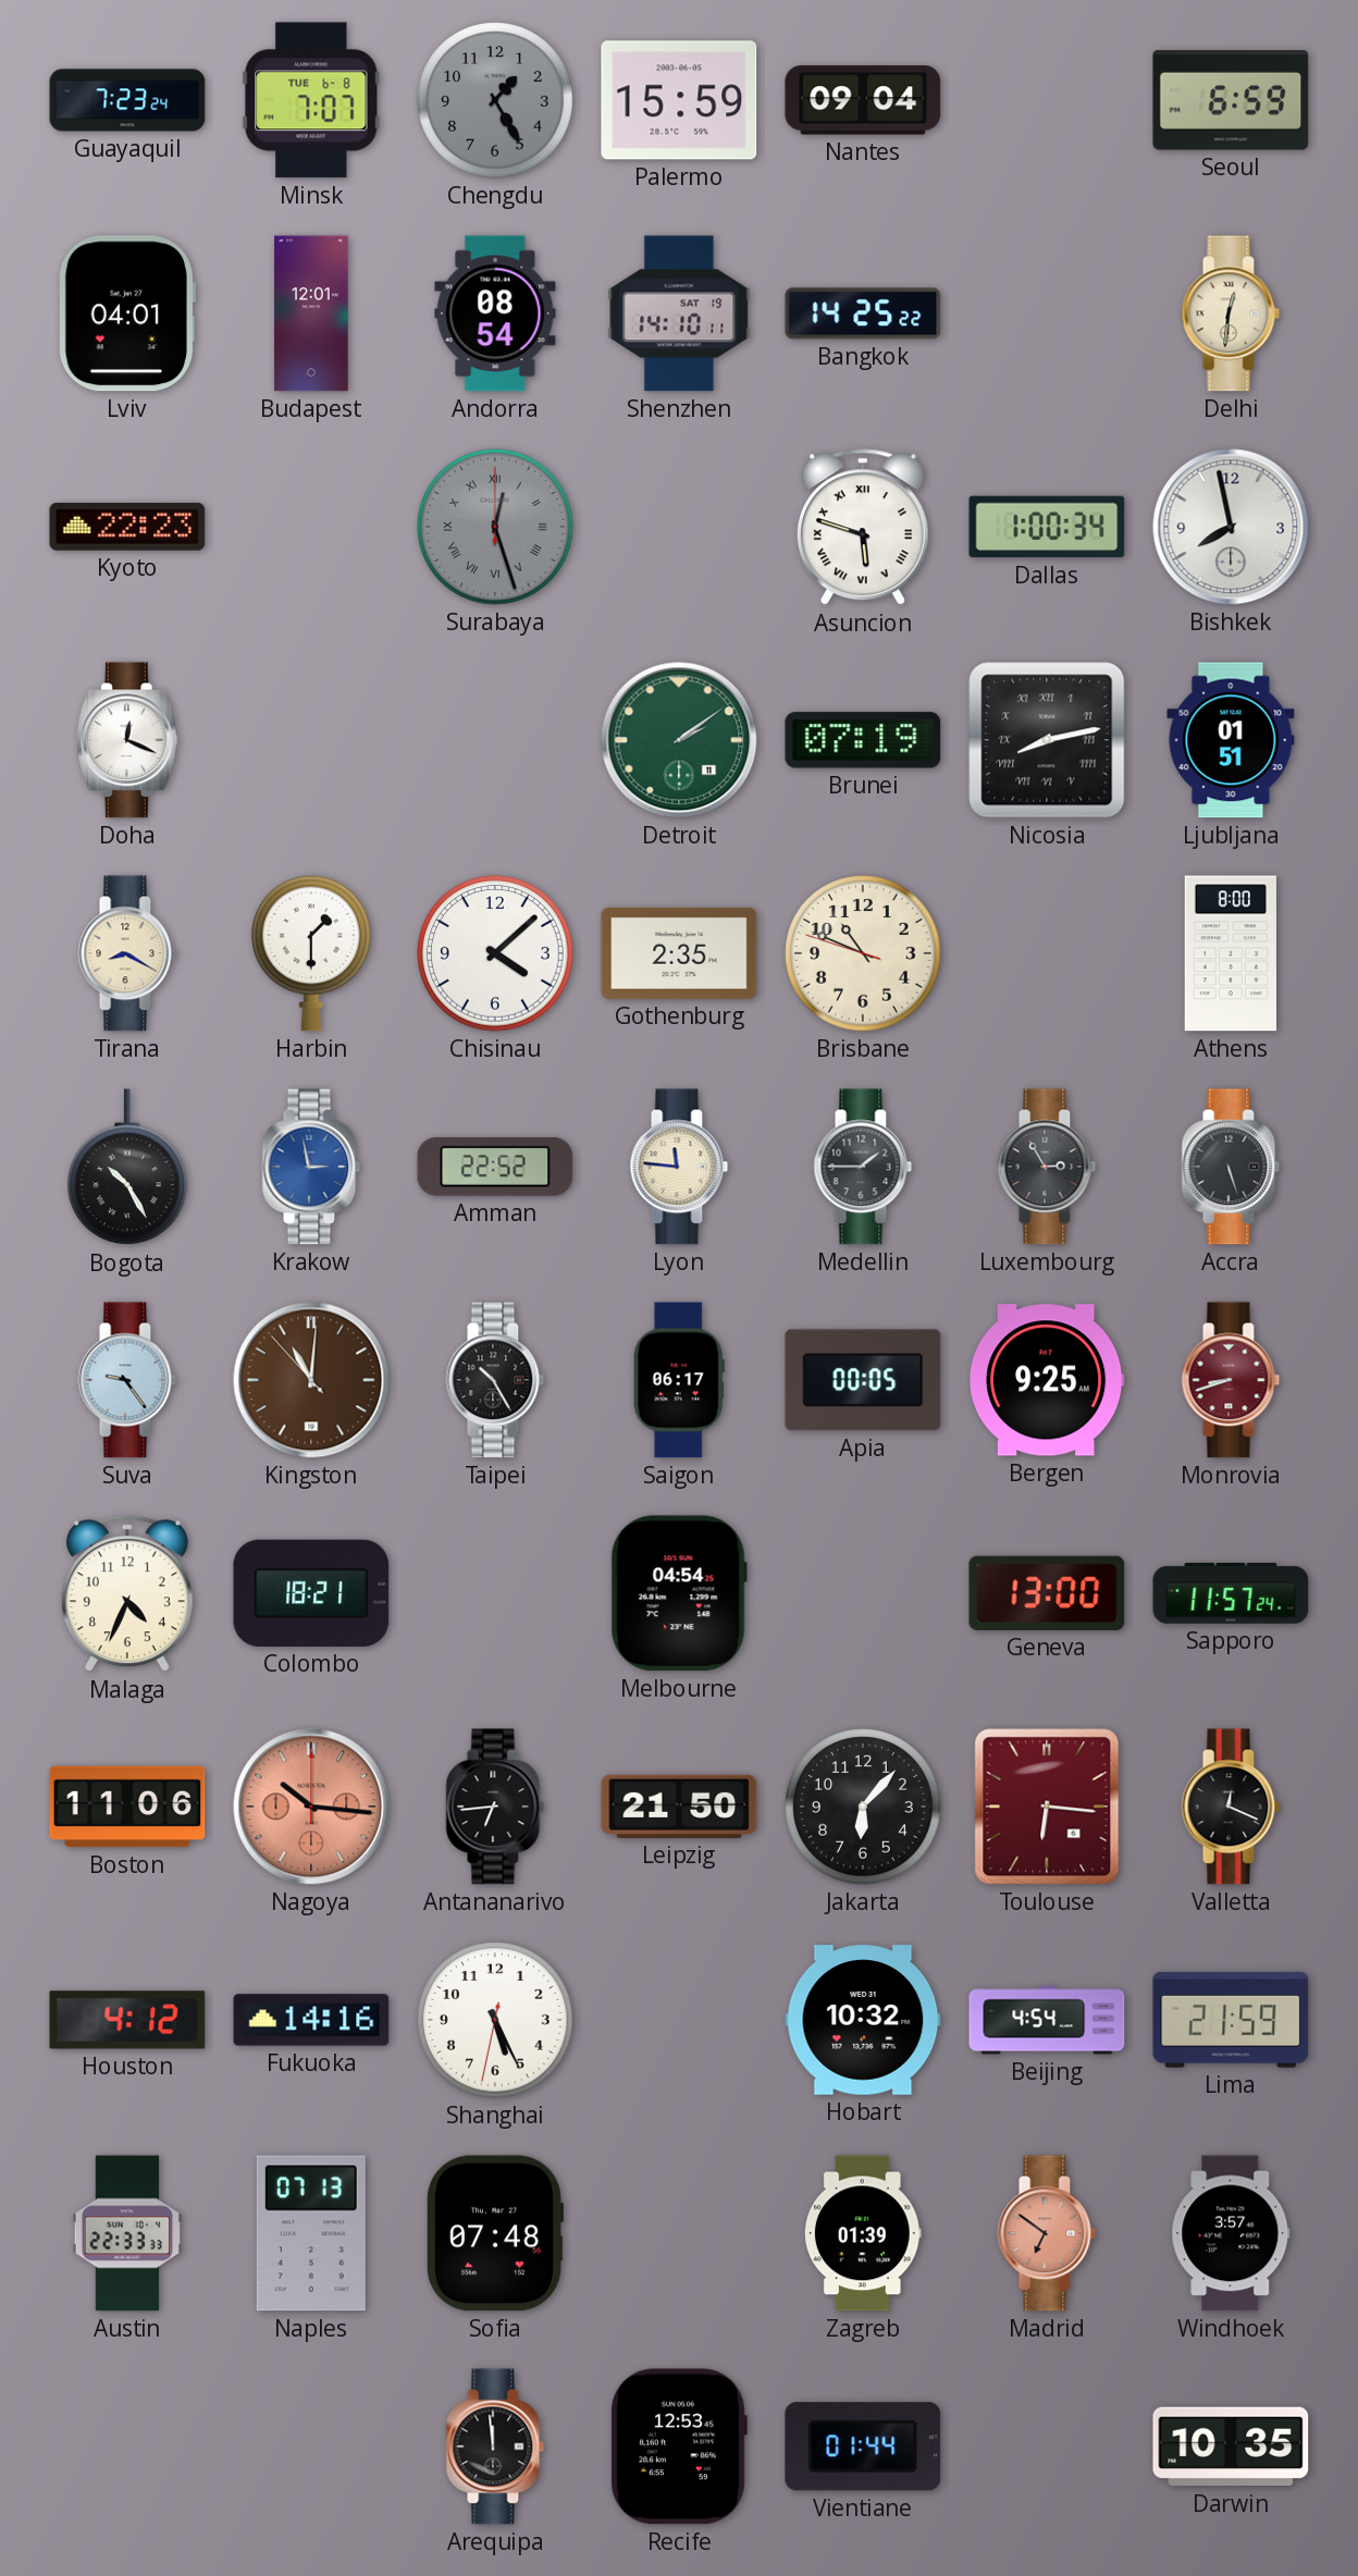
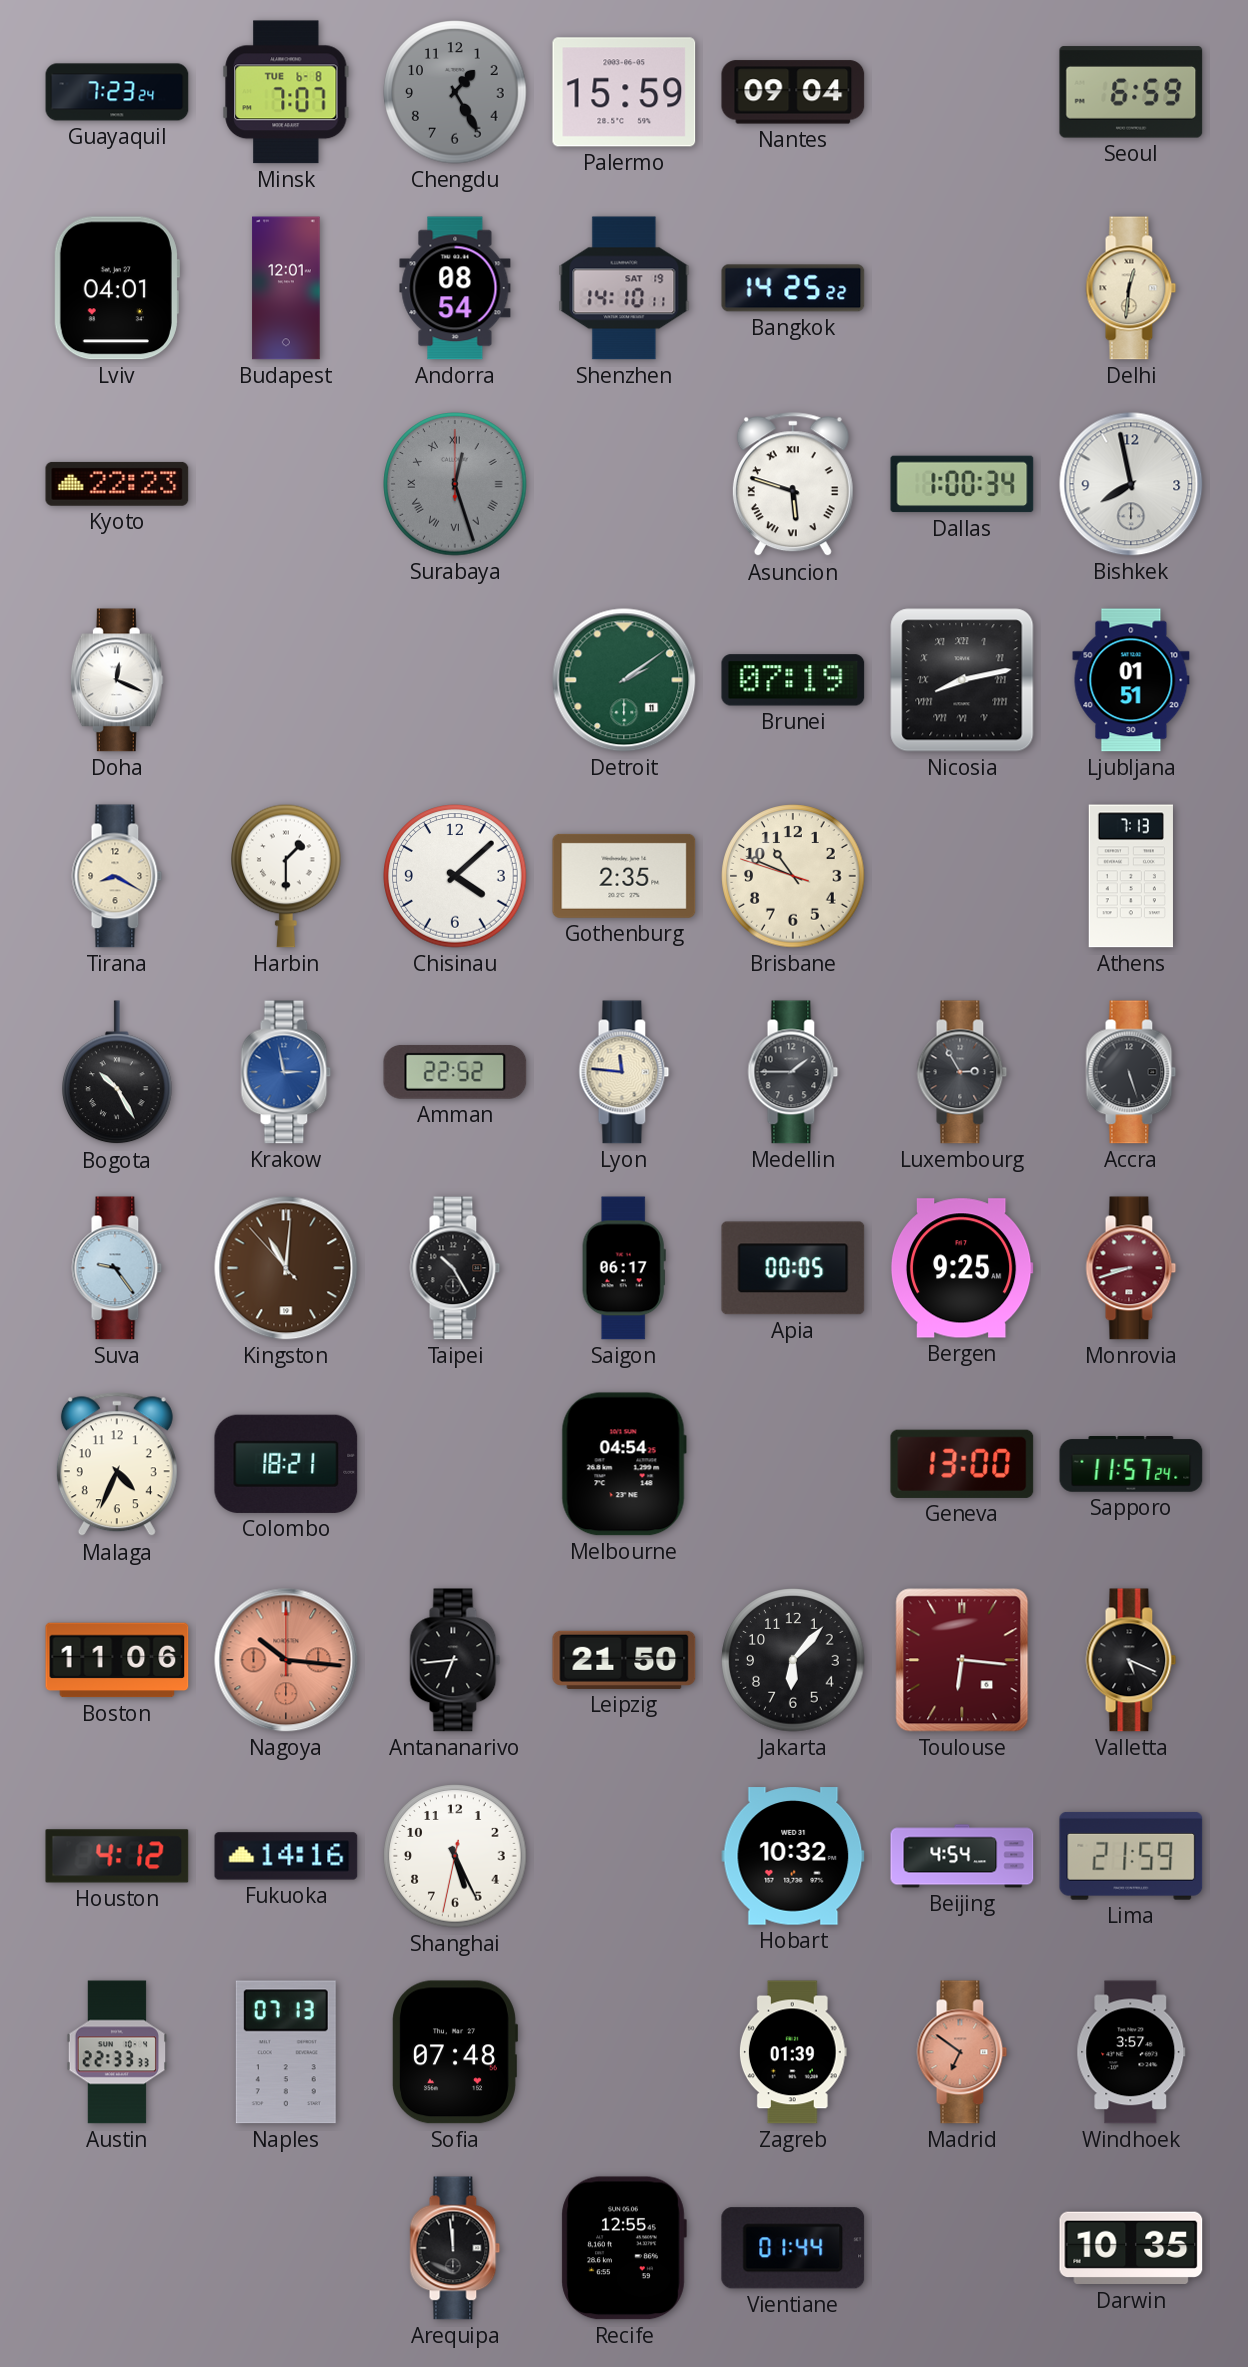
Athens: 8:00 -> 7:13
Valletta: 12:19 -> 5:19
Recife: 12:53 -> 12:55
